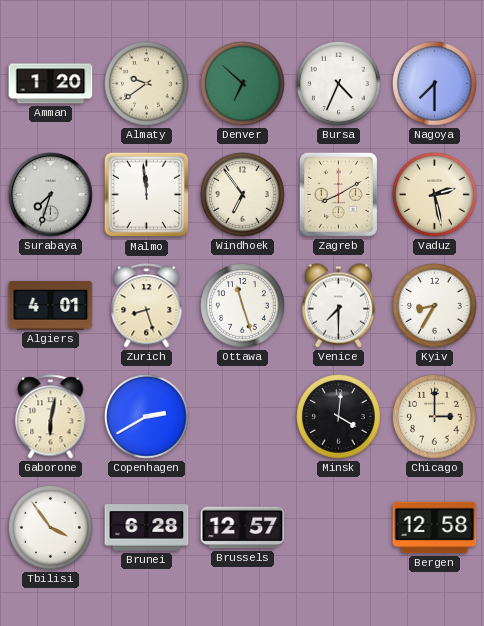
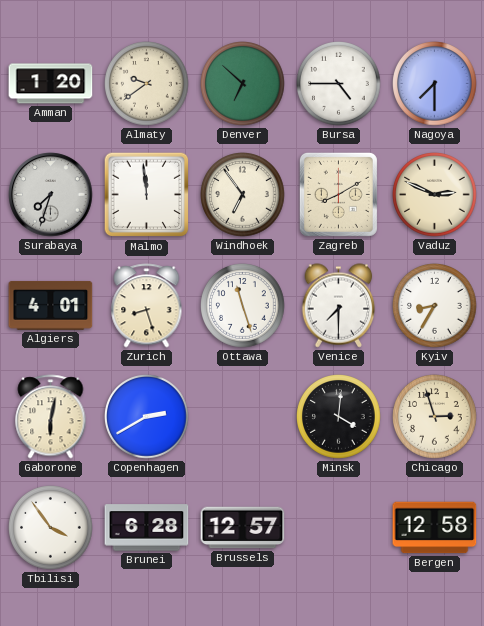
Bursa: 4:34 -> 4:45
Vaduz: 2:28 -> 2:49
Chicago: 3:00 -> 2:57
